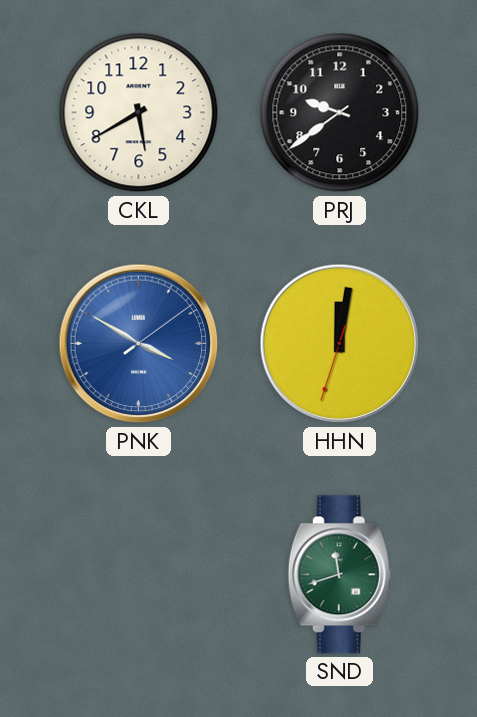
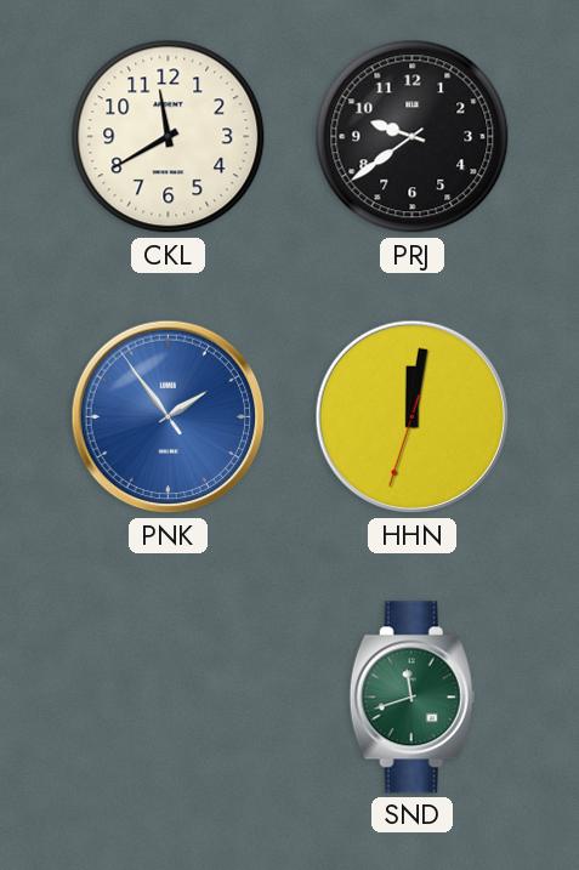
CKL: 5:40 -> 11:40
PNK: 3:50 -> 1:53
